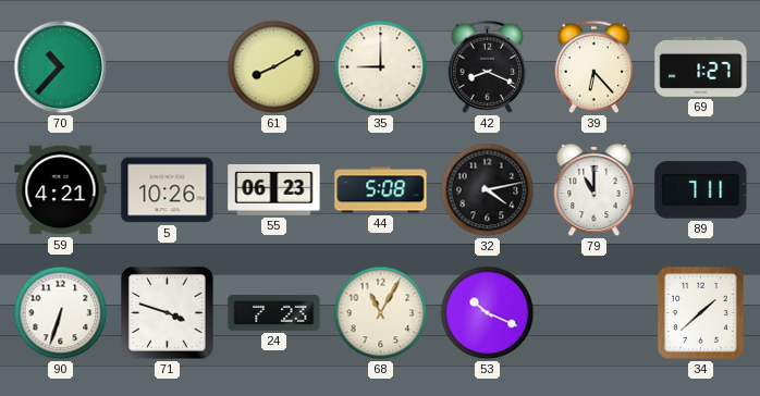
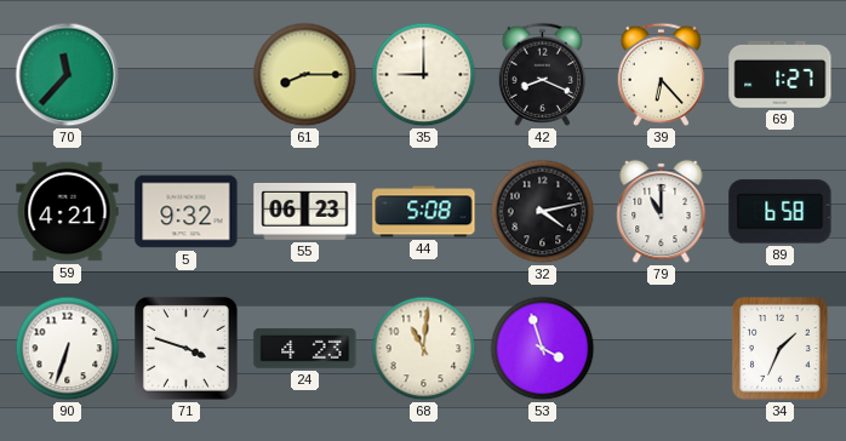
70: 10:37 -> 11:37
61: 8:10 -> 8:15
5: 10:26 -> 9:32
89: 7:11 -> 6:58
24: 7:23 -> 4:23
68: 11:05 -> 11:01
53: 10:19 -> 3:57
34: 1:38 -> 1:34
